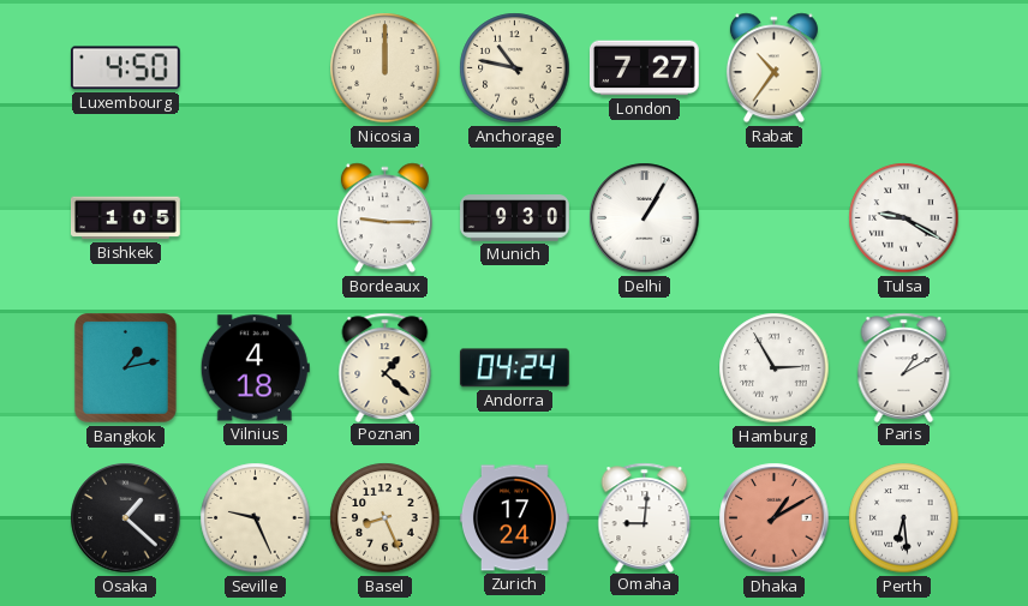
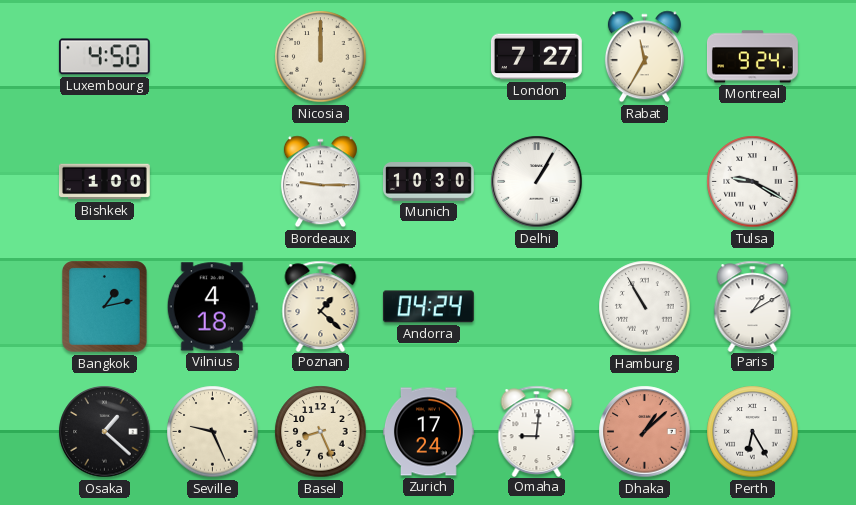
Anchorage: 10:47 -> none
Rabat: 10:36 -> 11:35
Montreal: none -> 9:24
Bishkek: 1:05 -> 1:00
Munich: 9:30 -> 10:30
Hamburg: 2:55 -> 10:55
Dhaka: 1:10 -> 1:08
Perth: 6:29 -> 6:25
